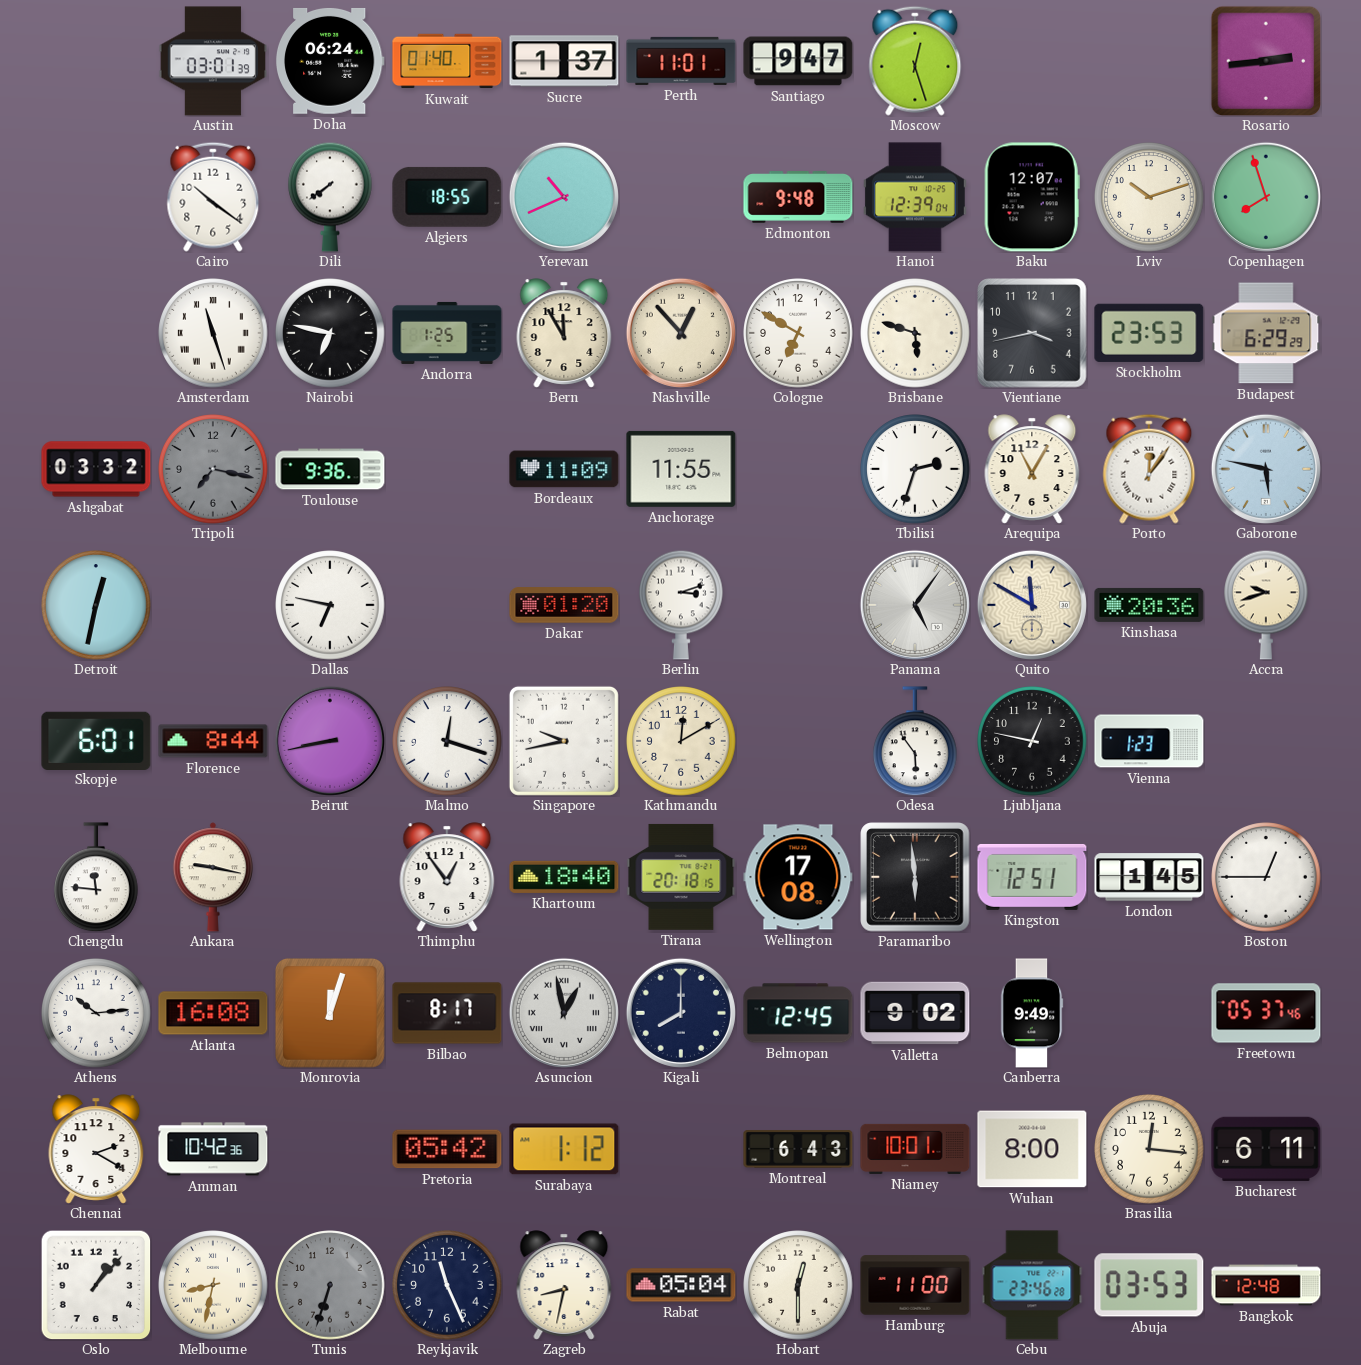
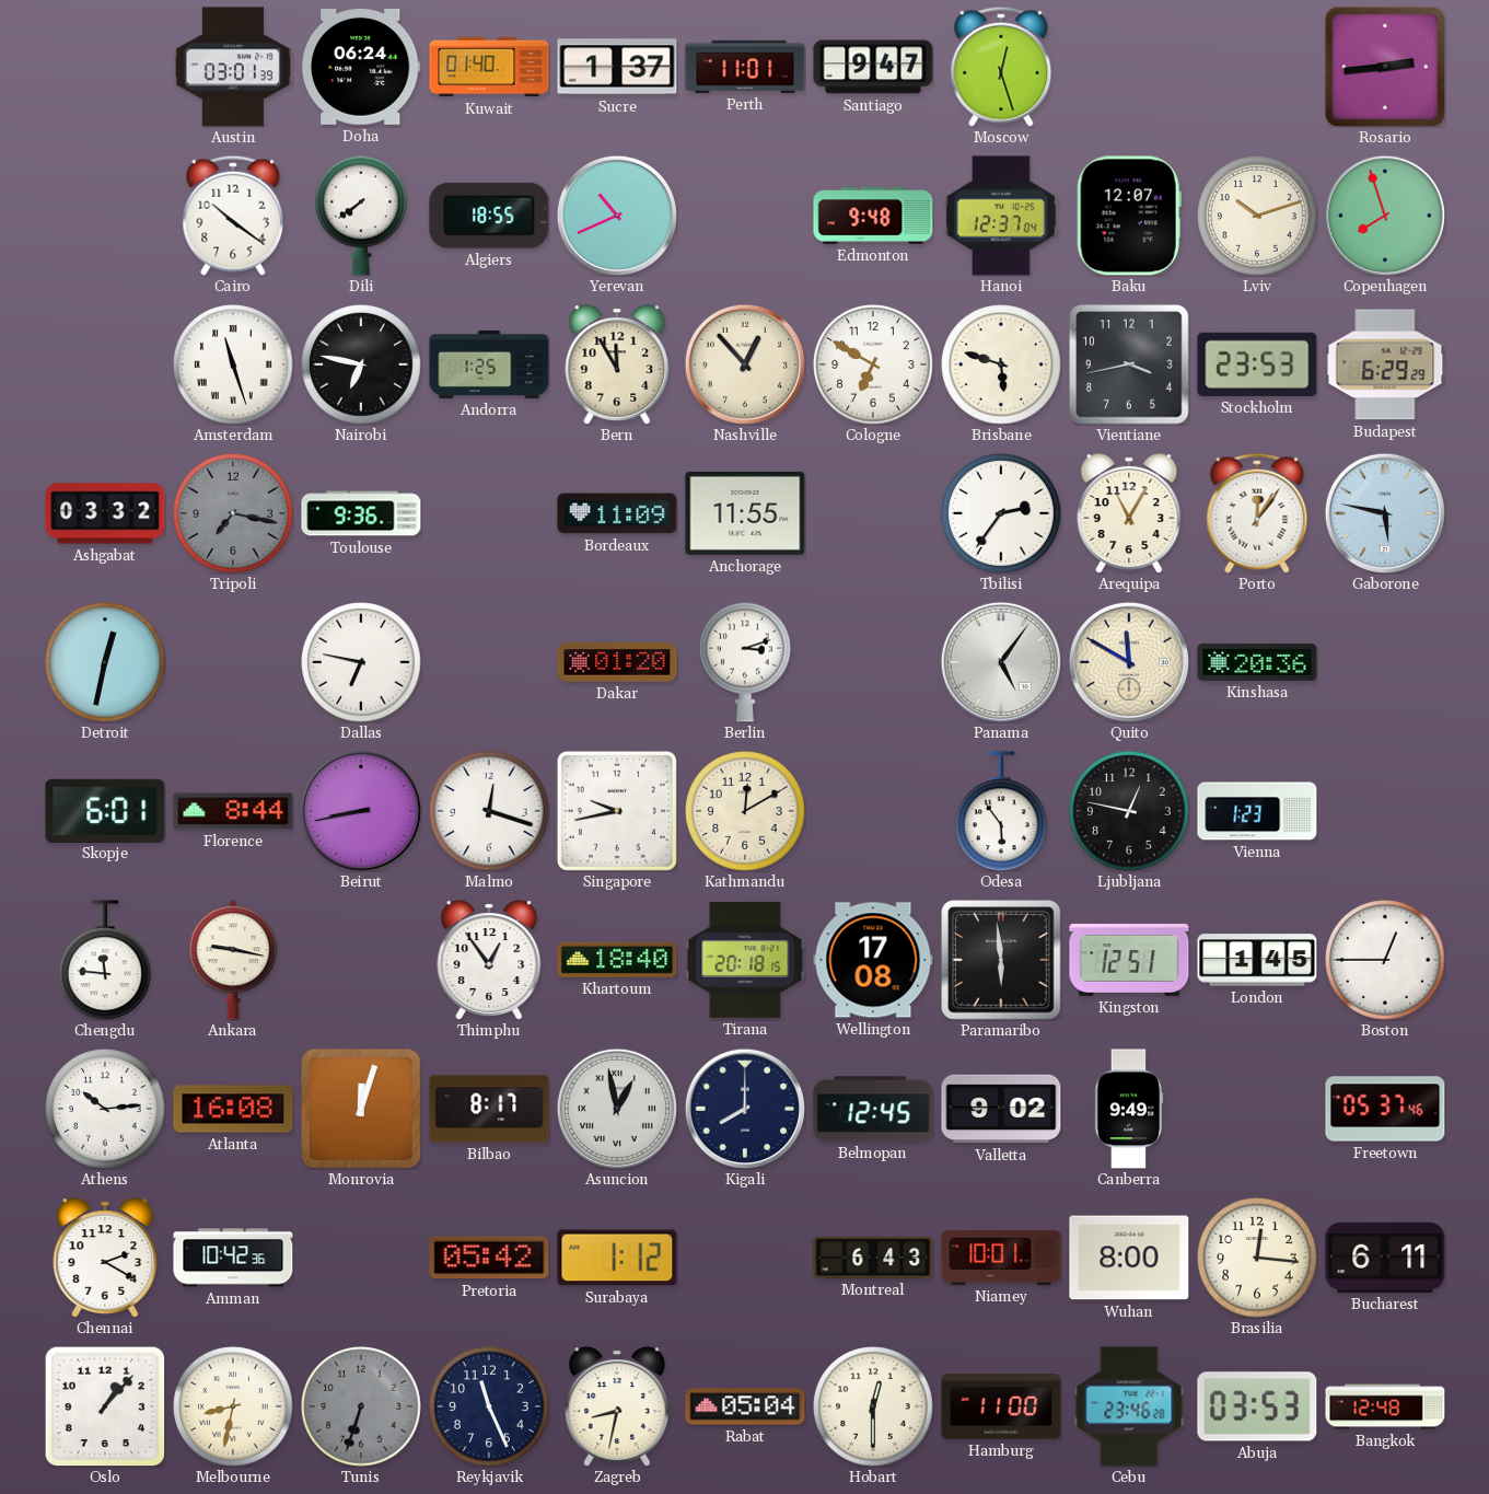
Hanoi: 12:39 -> 12:37
Tbilisi: 2:33 -> 2:36
Accra: 9:42 -> none
